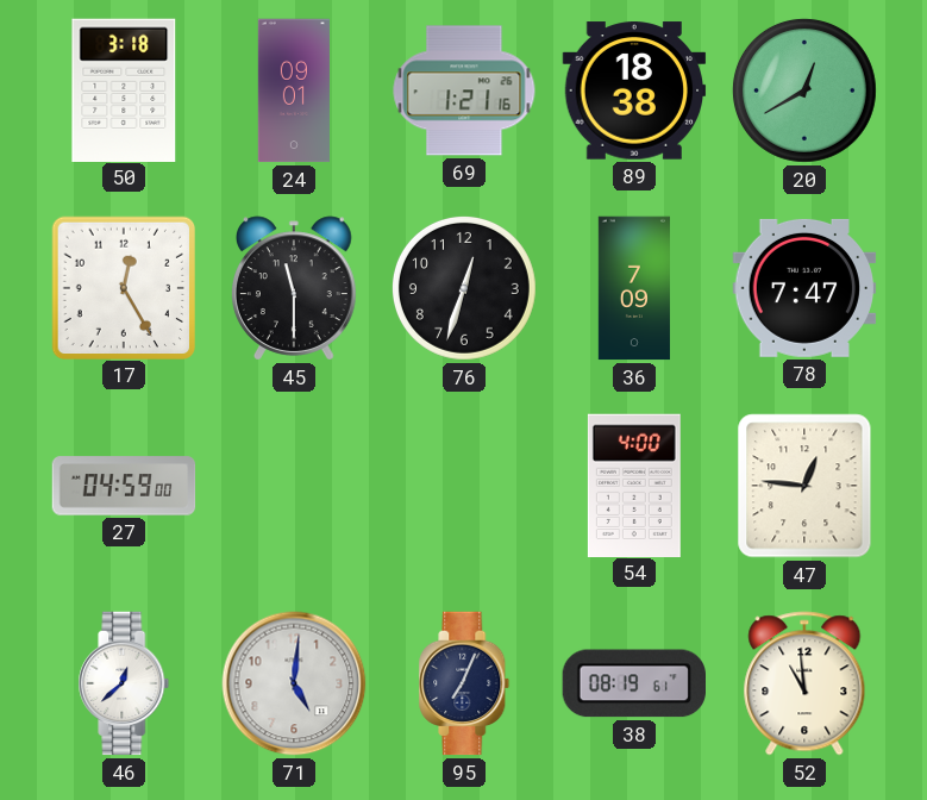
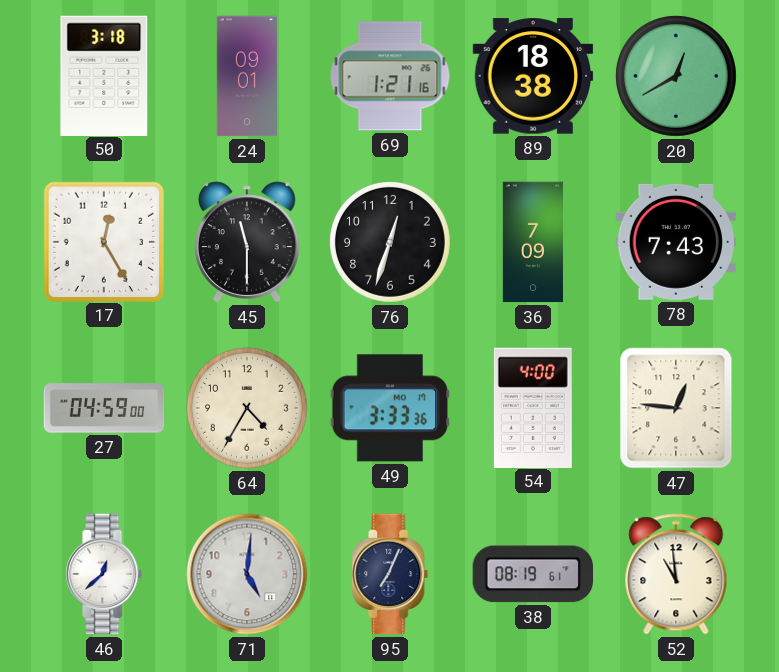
78: 7:47 -> 7:43
64: none -> 4:35
49: none -> 3:33
